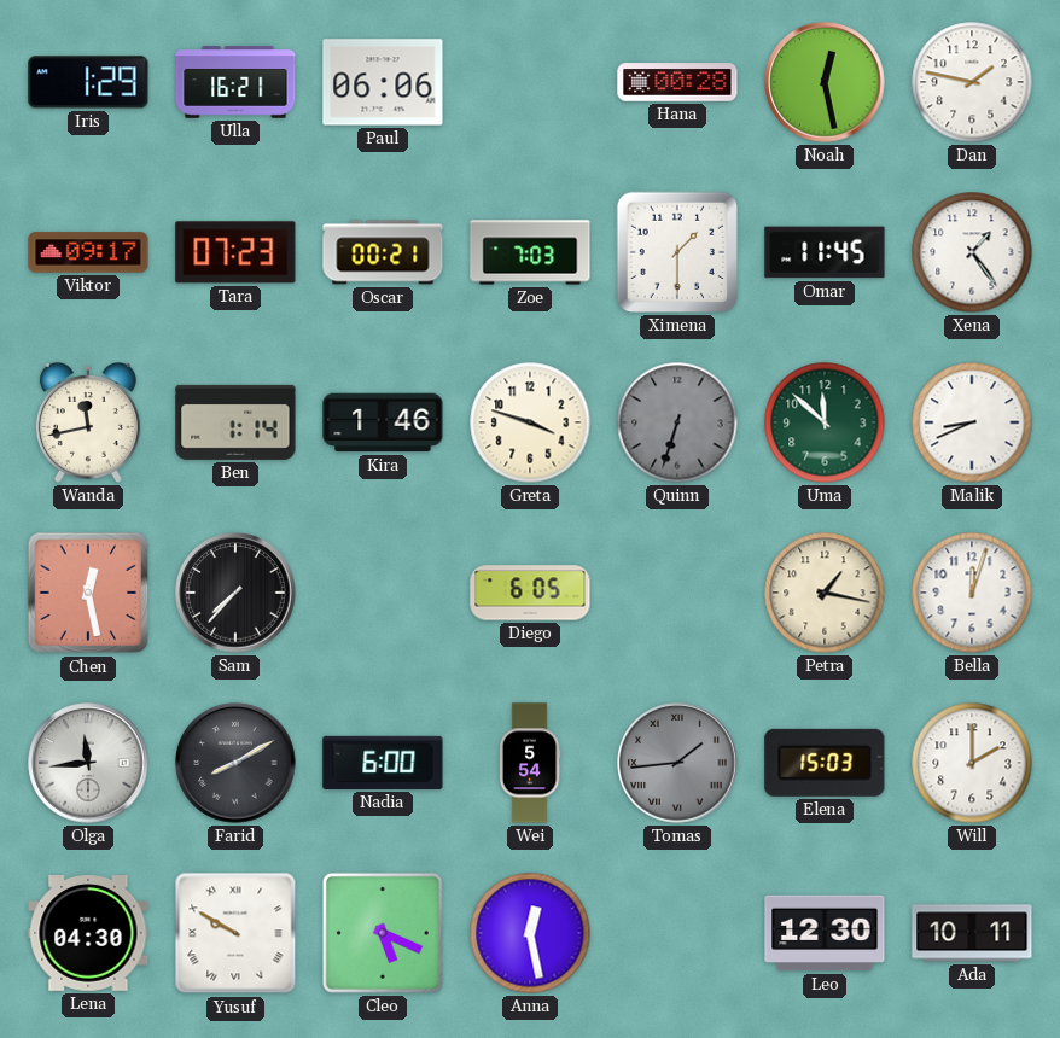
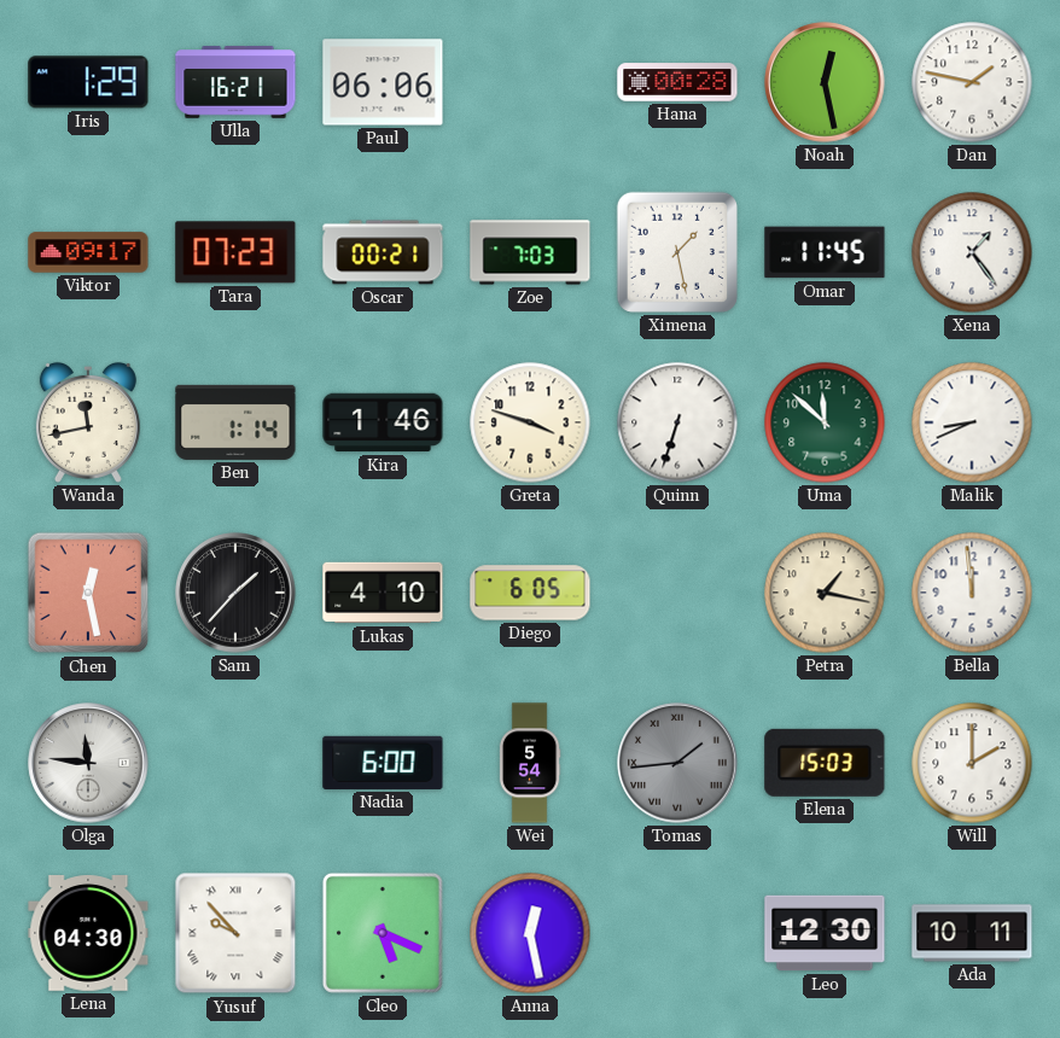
Ximena: 1:30 -> 1:28
Quinn dial: grey -> white
Sam: 7:37 -> 1:37
Lukas: none -> 4:10
Bella: 12:03 -> 11:59
Olga: 11:44 -> 11:46
Farid: 8:10 -> none
Yusuf: 9:50 -> 9:53
